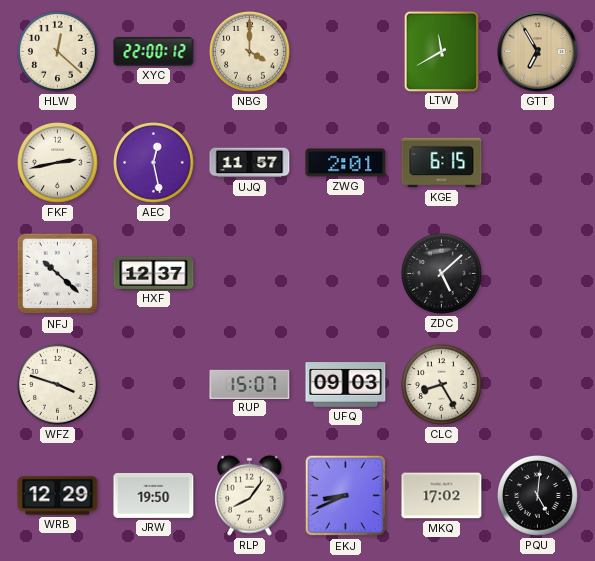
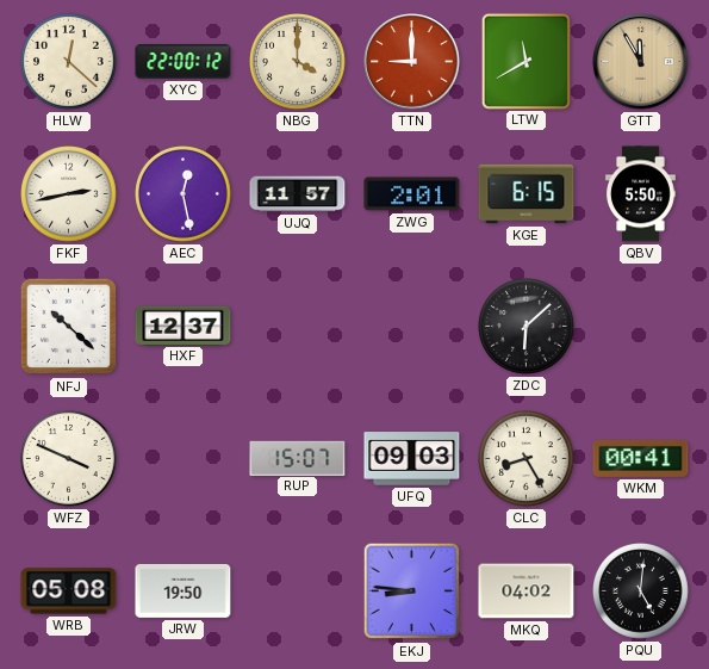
TTN: none -> 9:00
GTT: 6:55 -> 11:55
QBV: none -> 5:50
ZDC: 5:08 -> 6:08
WFZ: 3:48 -> 3:49
WKM: none -> 00:41
WRB: 12:29 -> 05:08
RLP: 8:06 -> none
EKJ: 8:41 -> 8:46
MKQ: 17:02 -> 04:02
